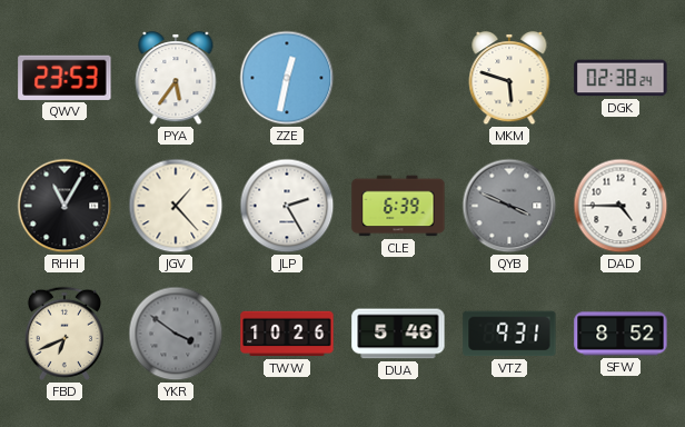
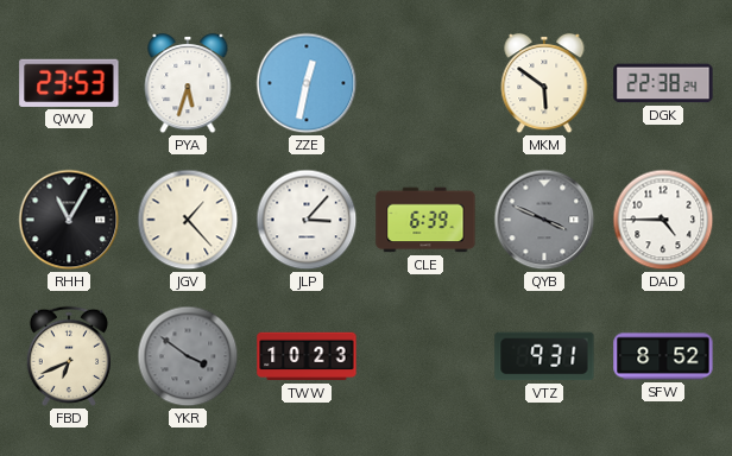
PYA: 5:36 -> 5:33
MKM: 5:48 -> 5:51
DGK: 02:38 -> 22:38
JLP: 2:25 -> 3:07
TWW: 10:26 -> 10:23
DUA: 5:46 -> none
